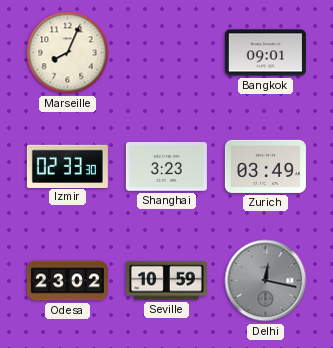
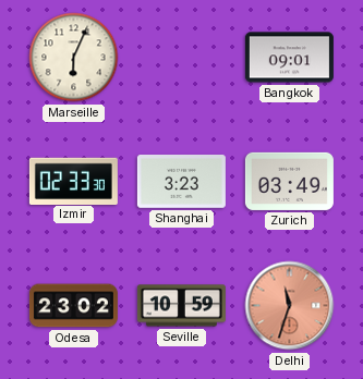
Marseille: 8:04 -> 6:04
Delhi: 12:17 -> 11:33
Delhi dial: grey -> salmon
